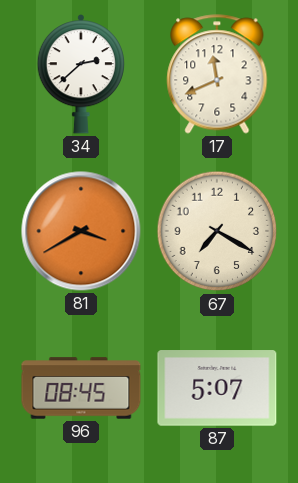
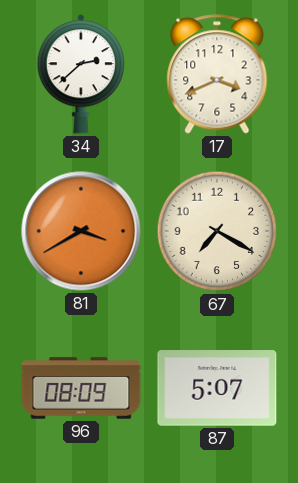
17: 11:41 -> 3:41
96: 08:45 -> 08:09
